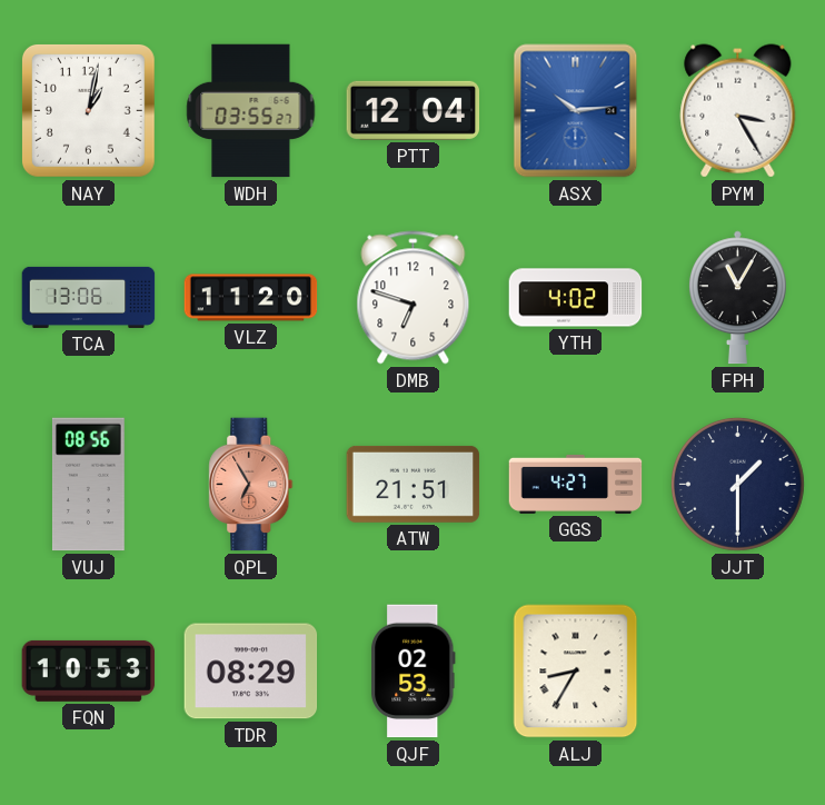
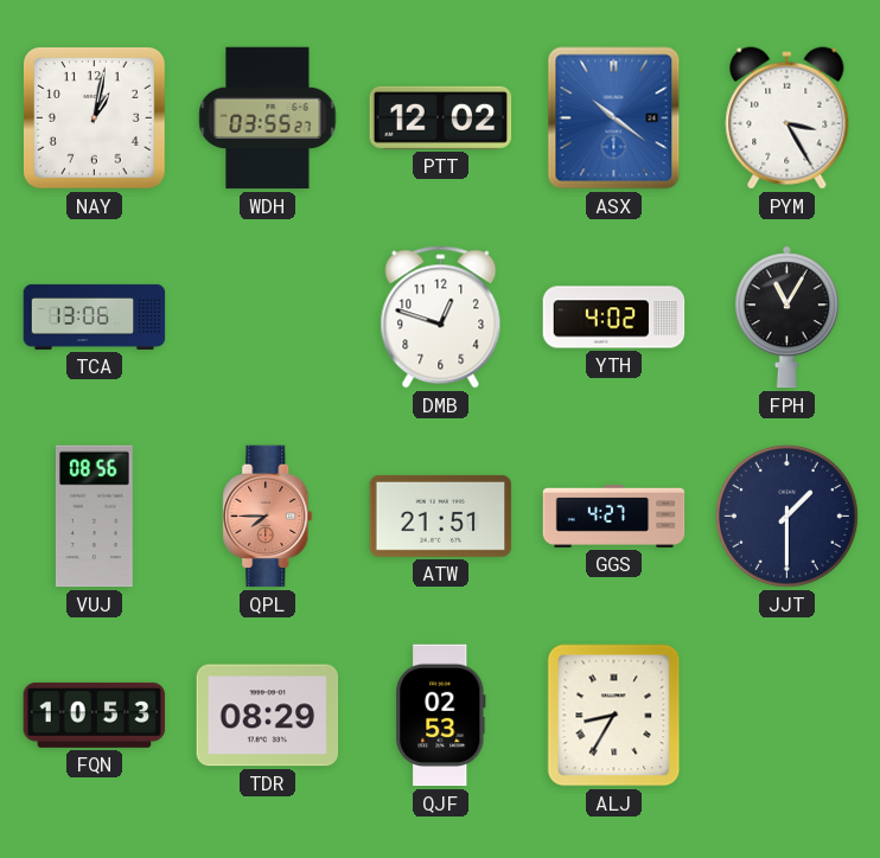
PTT: 12:04 -> 12:02
ASX: 10:14 -> 10:21
VLZ: 11:20 -> none
DMB: 6:48 -> 12:48
QPL: 6:55 -> 7:45
